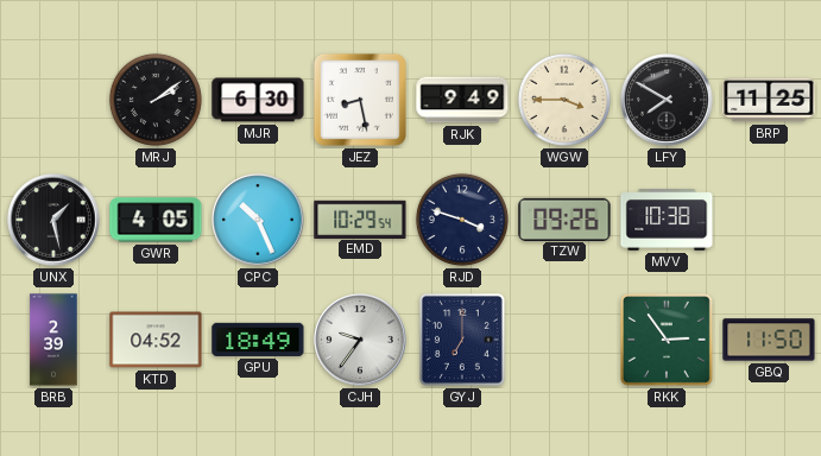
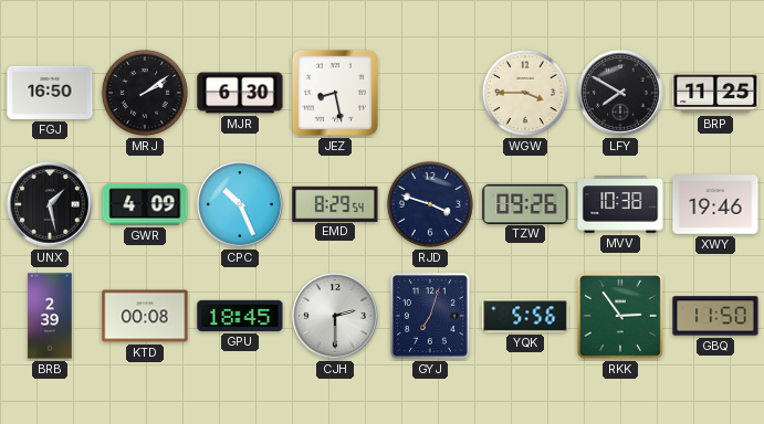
FGJ: none -> 16:50
RJK: 9:49 -> none
GWR: 4:05 -> 4:09
EMD: 10:29 -> 8:29
XWY: none -> 19:46
KTD: 04:52 -> 00:08
GPU: 18:49 -> 18:45
CJH: 9:36 -> 2:30
GYJ: 7:00 -> 7:03
YQK: none -> 5:56
